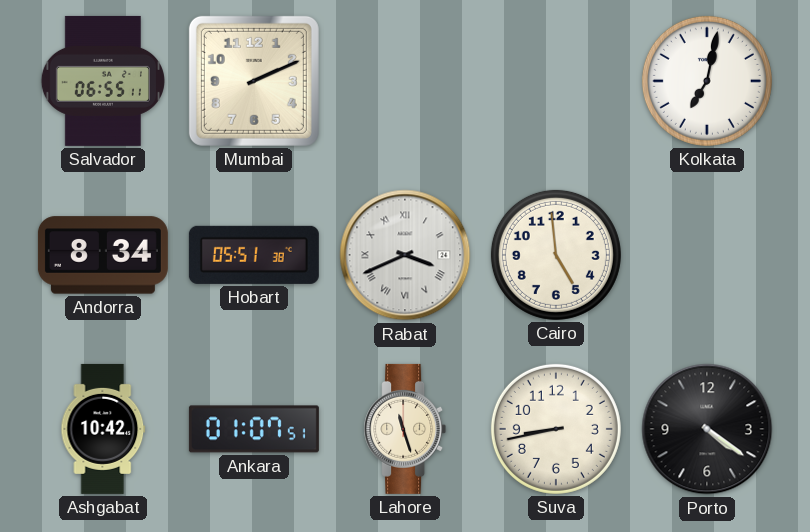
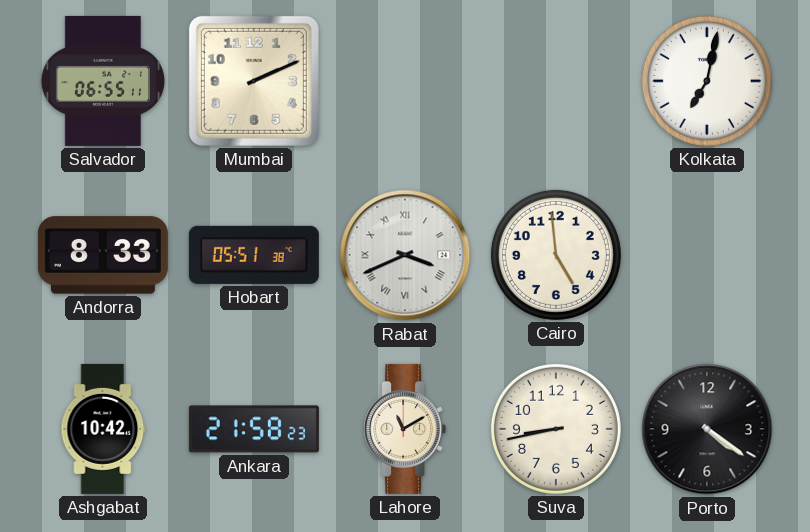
Andorra: 8:34 -> 8:33
Ankara: 01:07 -> 21:58
Lahore: 11:27 -> 11:10
